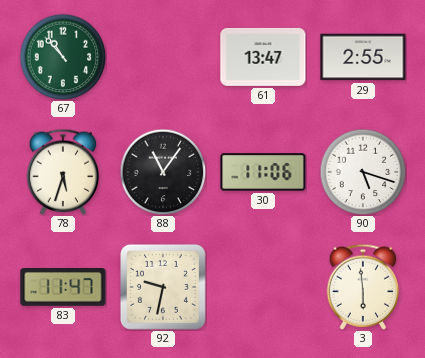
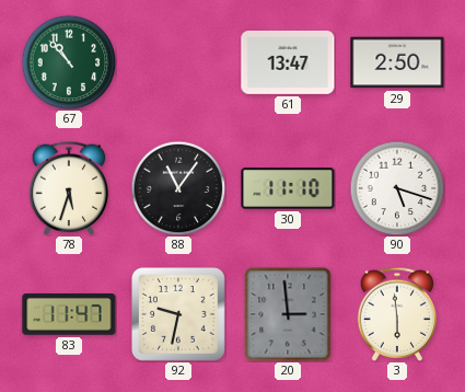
29: 2:55 -> 2:50
30: 11:06 -> 11:10
20: none -> 2:59
